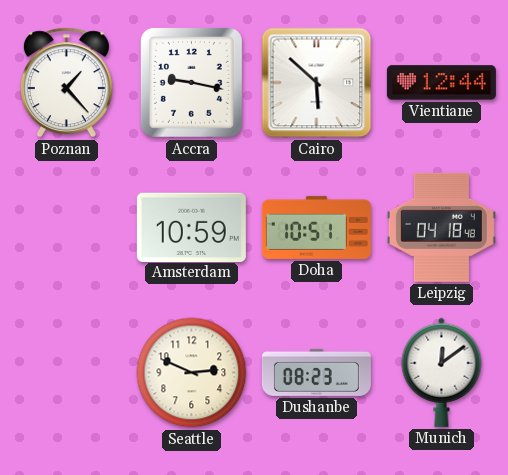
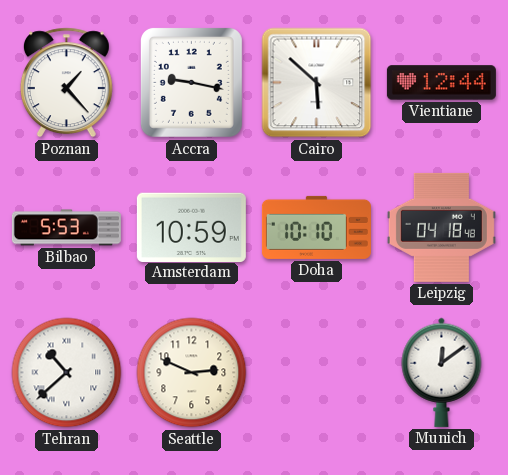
Bilbao: none -> 5:53
Doha: 10:51 -> 10:10
Tehran: none -> 10:38
Dushanbe: 08:23 -> none
